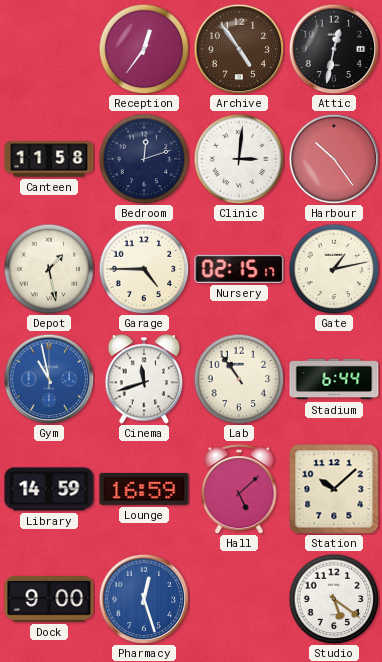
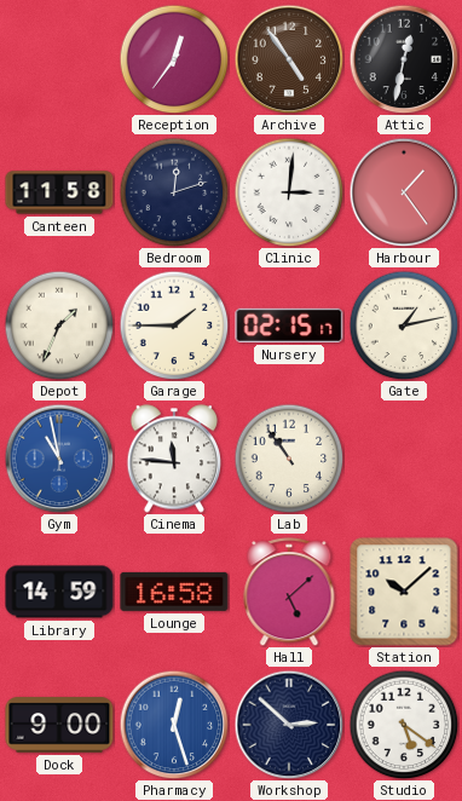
Harbour: 10:24 -> 1:24
Depot: 1:28 -> 1:34
Garage: 4:45 -> 1:45
Cinema: 11:42 -> 11:46
Stadium: 6:44 -> none
Lounge: 16:59 -> 16:58
Workshop: none -> 2:52
